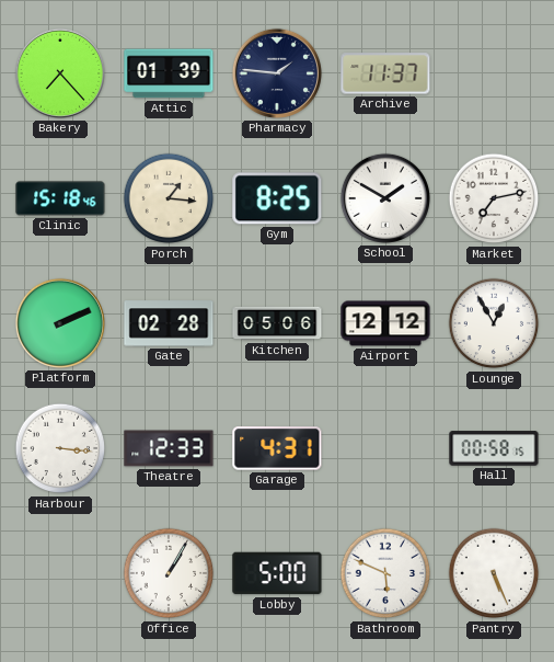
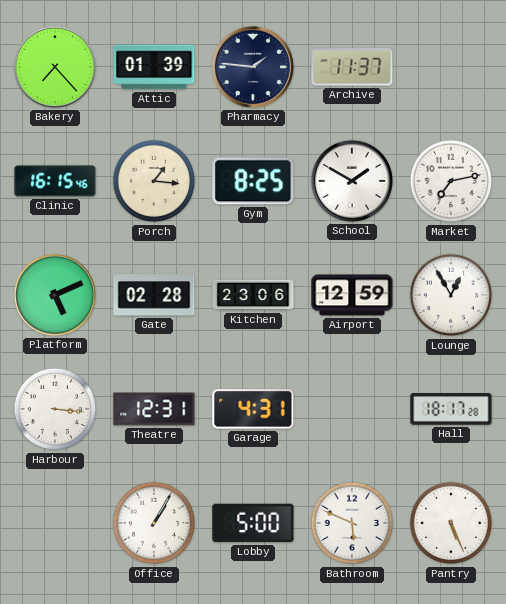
Clinic: 15:18 -> 16:15
Platform: 2:11 -> 5:11
Kitchen: 05:06 -> 23:06
Airport: 12:12 -> 12:59
Theatre: 12:33 -> 12:31
Hall: 00:58 -> 18:17
